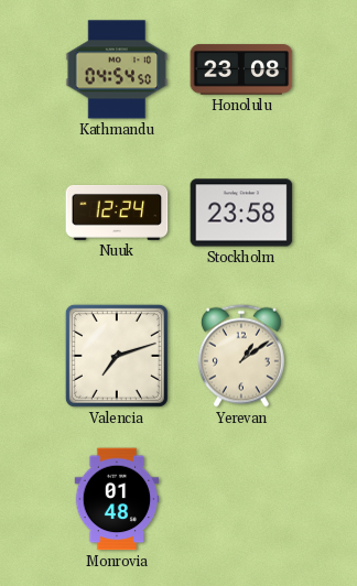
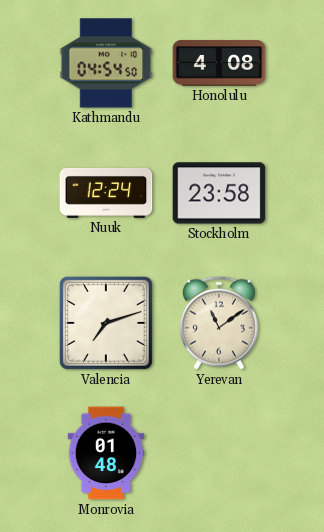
Honolulu: 23:08 -> 4:08
Yerevan: 1:09 -> 11:09
